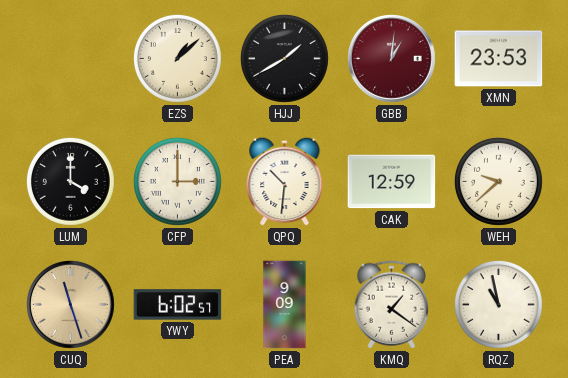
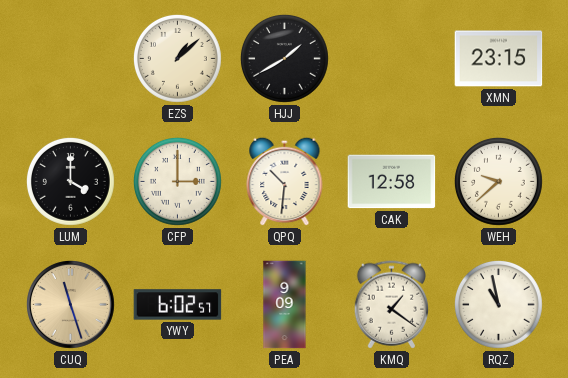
GBB: 1:01 -> none
XMN: 23:53 -> 23:15
CAK: 12:59 -> 12:58
